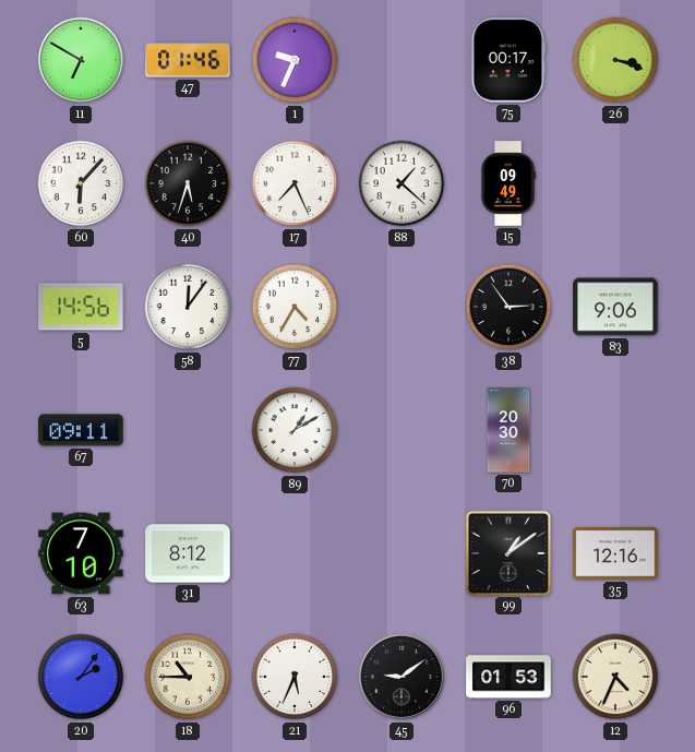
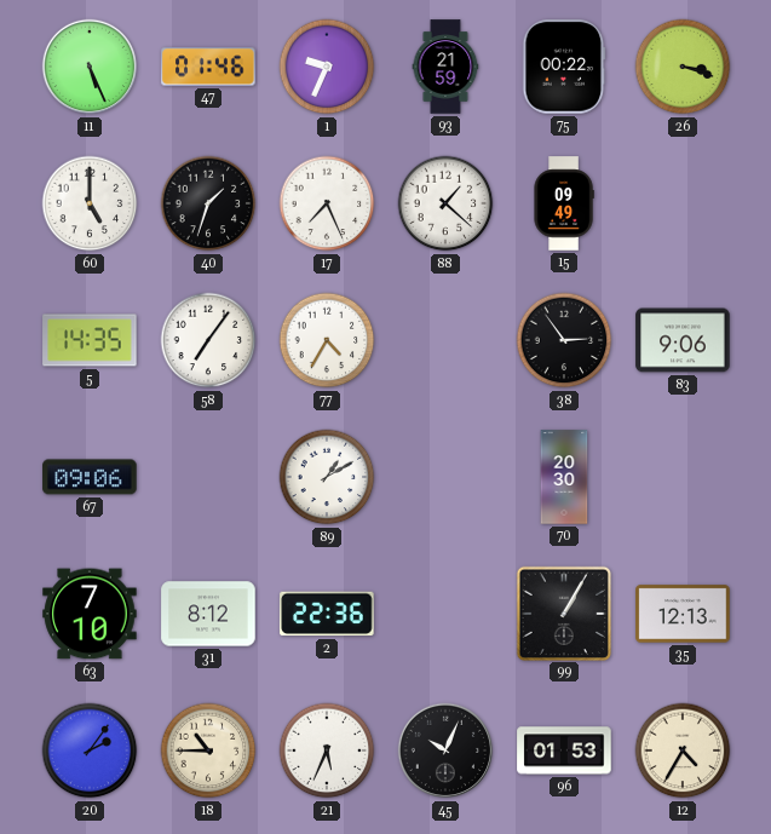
11: 6:50 -> 5:26
93: none -> 21:59
75: 00:17 -> 00:22
60: 6:07 -> 5:00
40: 5:33 -> 1:33
5: 14:56 -> 14:35
58: 12:06 -> 7:06
67: 09:11 -> 09:06
2: none -> 22:36
99: 1:09 -> 1:05
35: 12:16 -> 12:13
45: 9:09 -> 10:04
12: 4:34 -> 4:35
